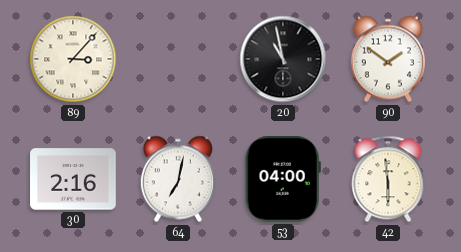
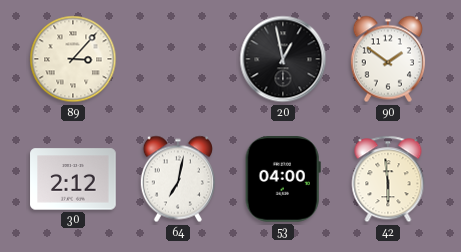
20: 10:58 -> 12:58
30: 2:16 -> 2:12
